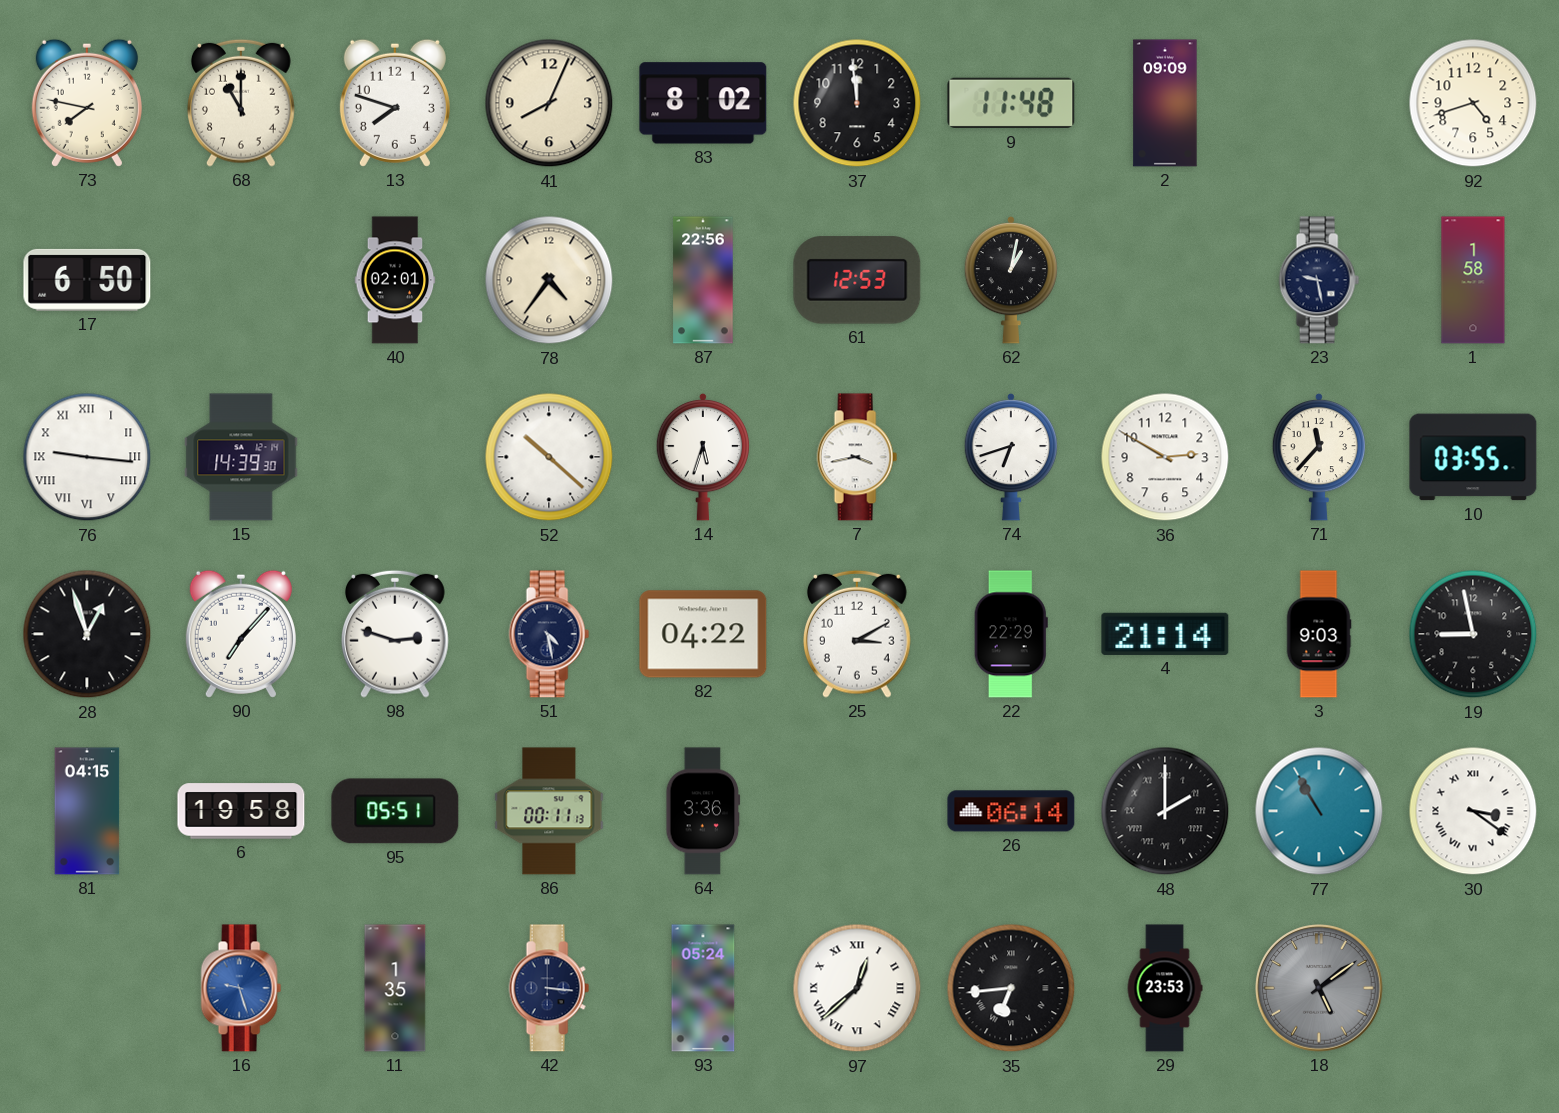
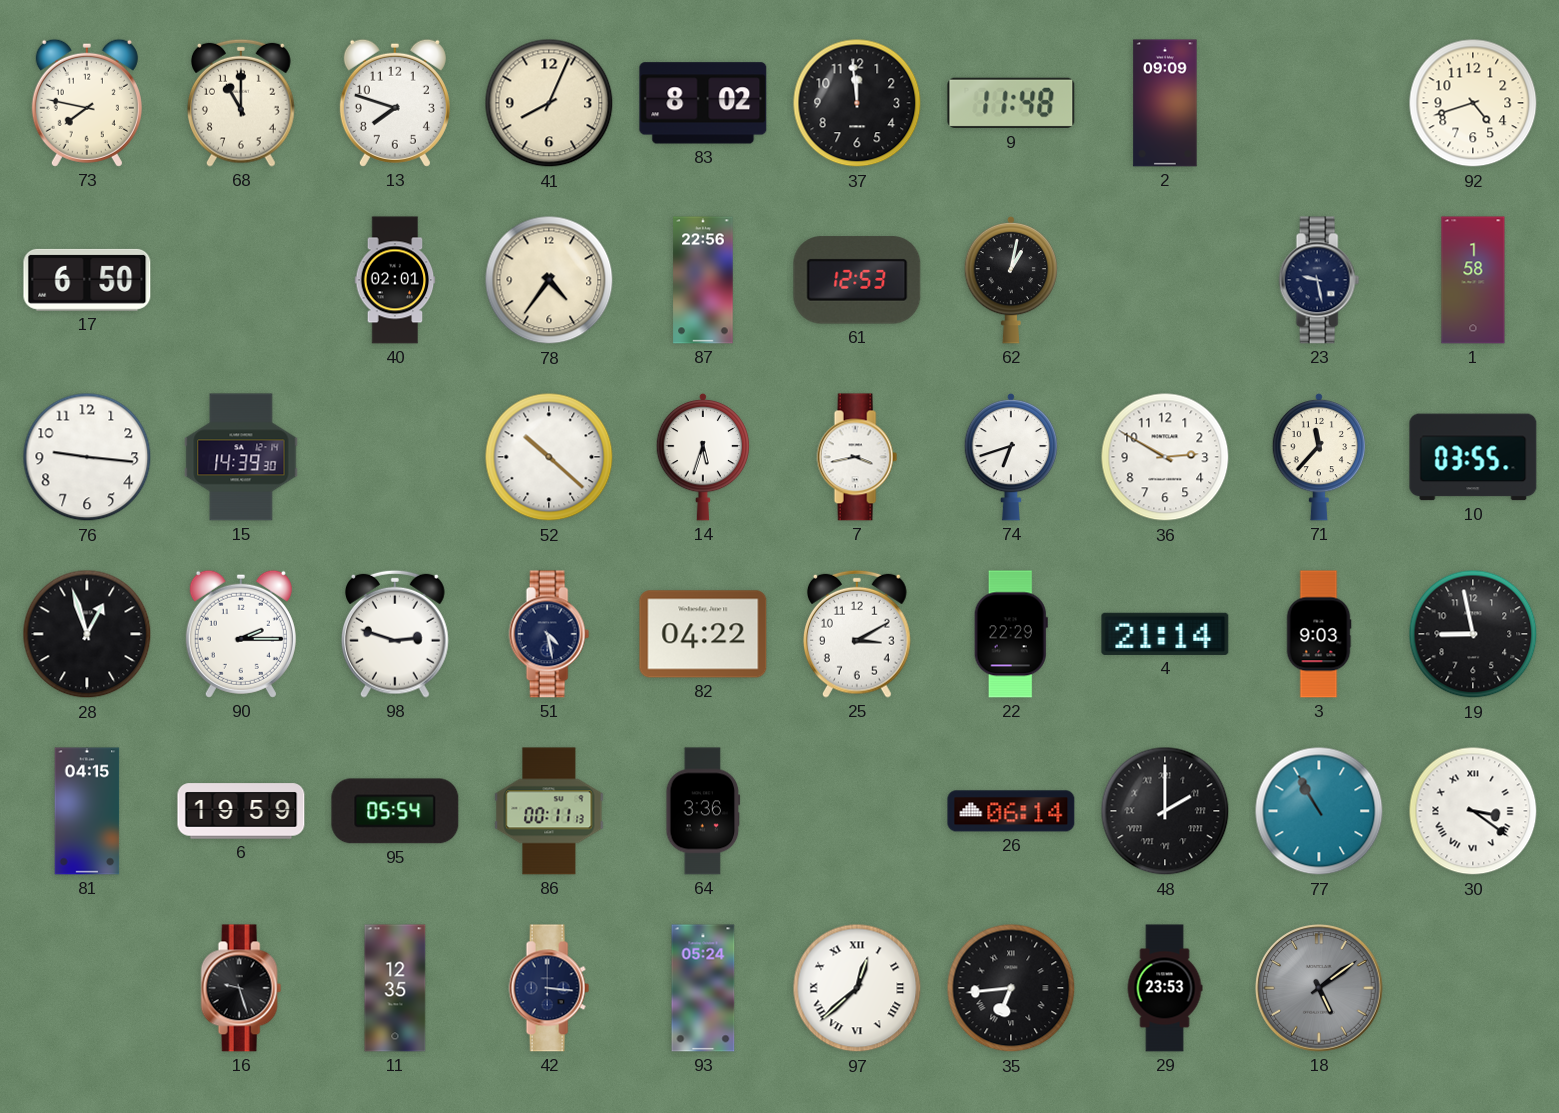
76 numerals: Roman -> Arabic
90: 7:07 -> 2:15
6: 19:58 -> 19:59
95: 05:51 -> 05:54
16 dial: blue -> black
11: 1:35 -> 12:35
